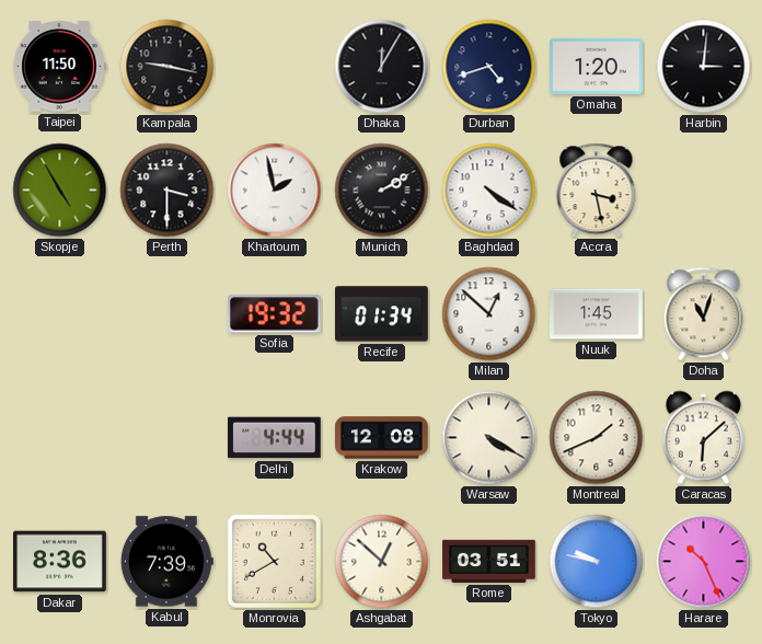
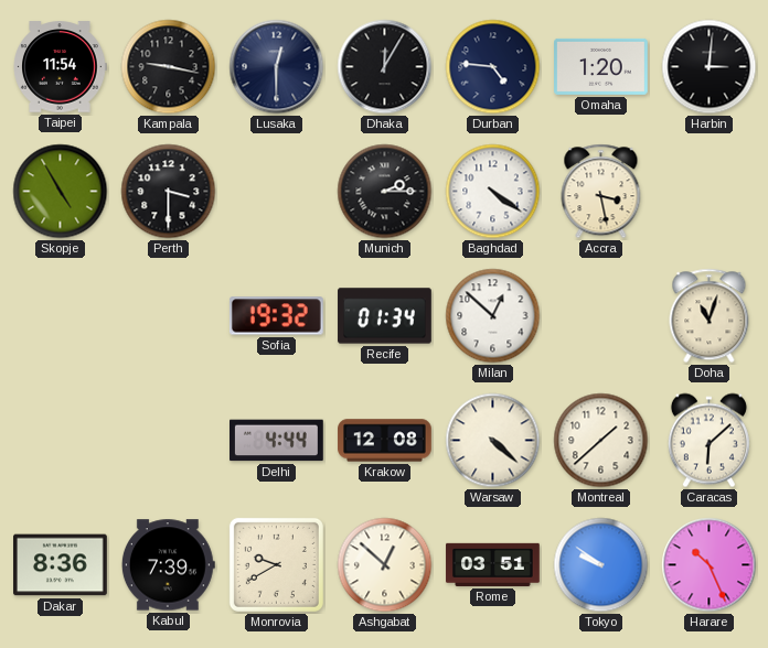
Taipei: 11:50 -> 11:54
Lusaka: none -> 12:30
Durban: 4:42 -> 4:46
Khartoum: 1:58 -> none
Munich: 2:10 -> 2:15
Nuuk: 1:45 -> none
Warsaw: 4:20 -> 4:22
Montreal: 1:41 -> 1:38
Monrovia: 10:40 -> 9:40
Tokyo: 9:47 -> 9:51
